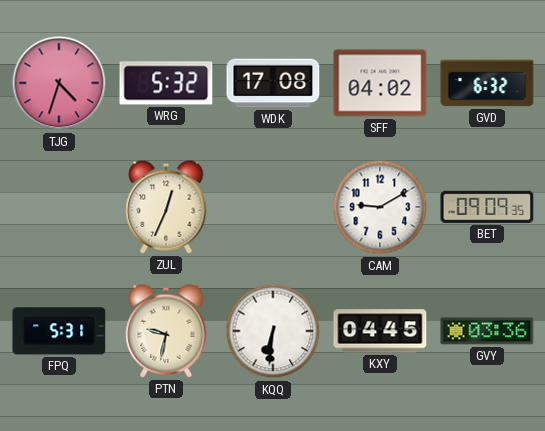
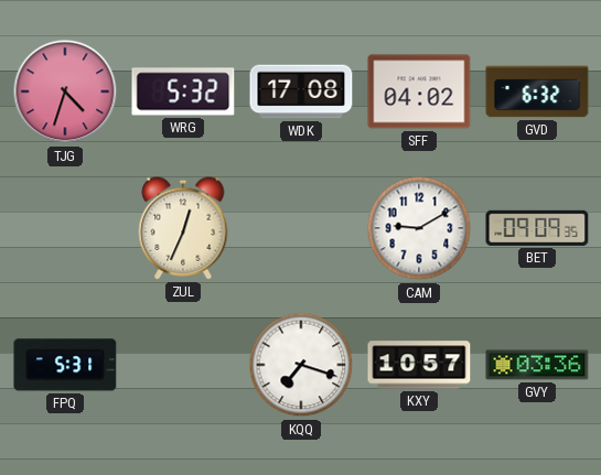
PTN: 9:32 -> none
KQQ: 6:31 -> 7:18
KXY: 04:45 -> 10:57
